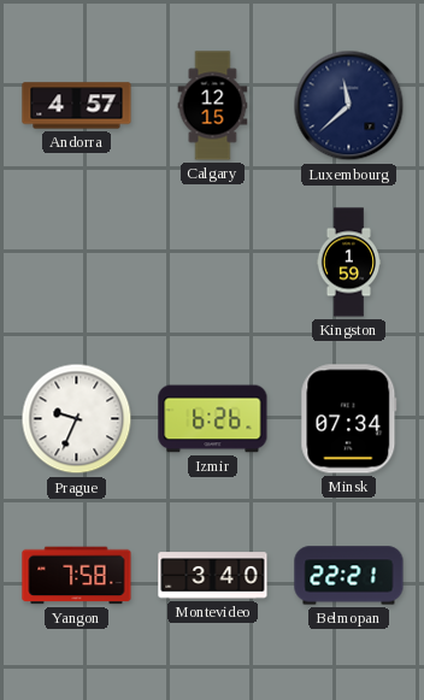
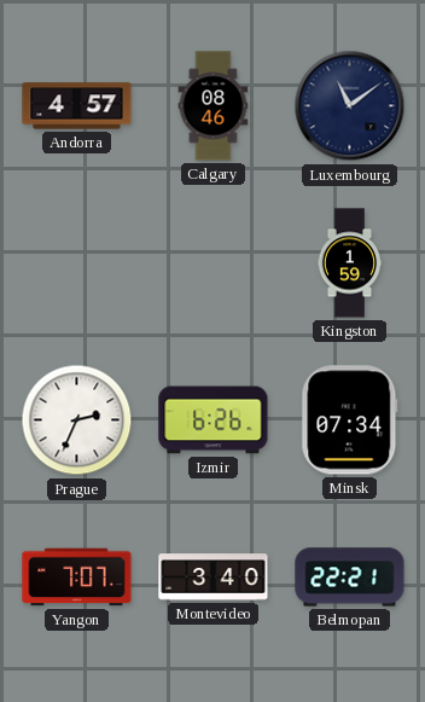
Calgary: 12:15 -> 08:46
Luxembourg: 11:38 -> 11:09
Prague: 9:34 -> 2:34
Yangon: 7:58 -> 7:07
